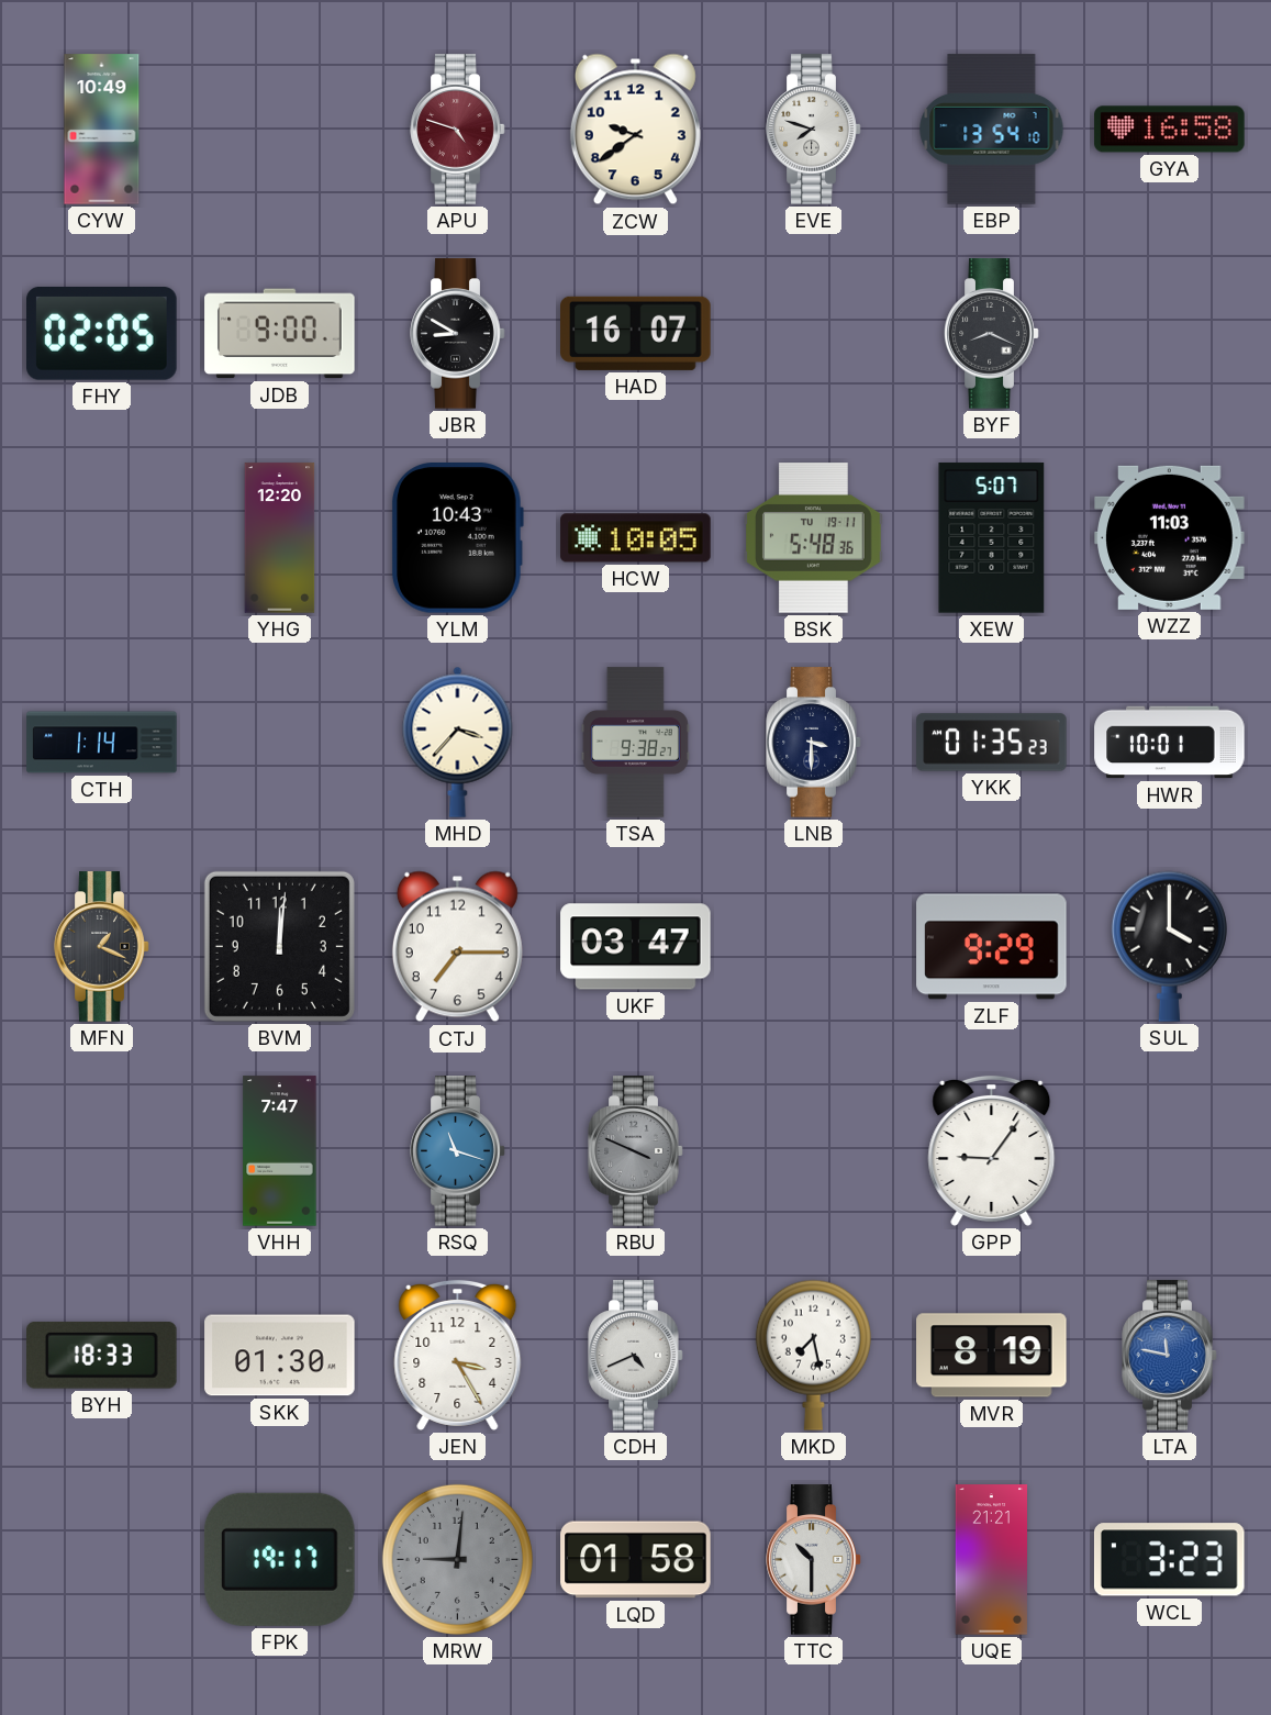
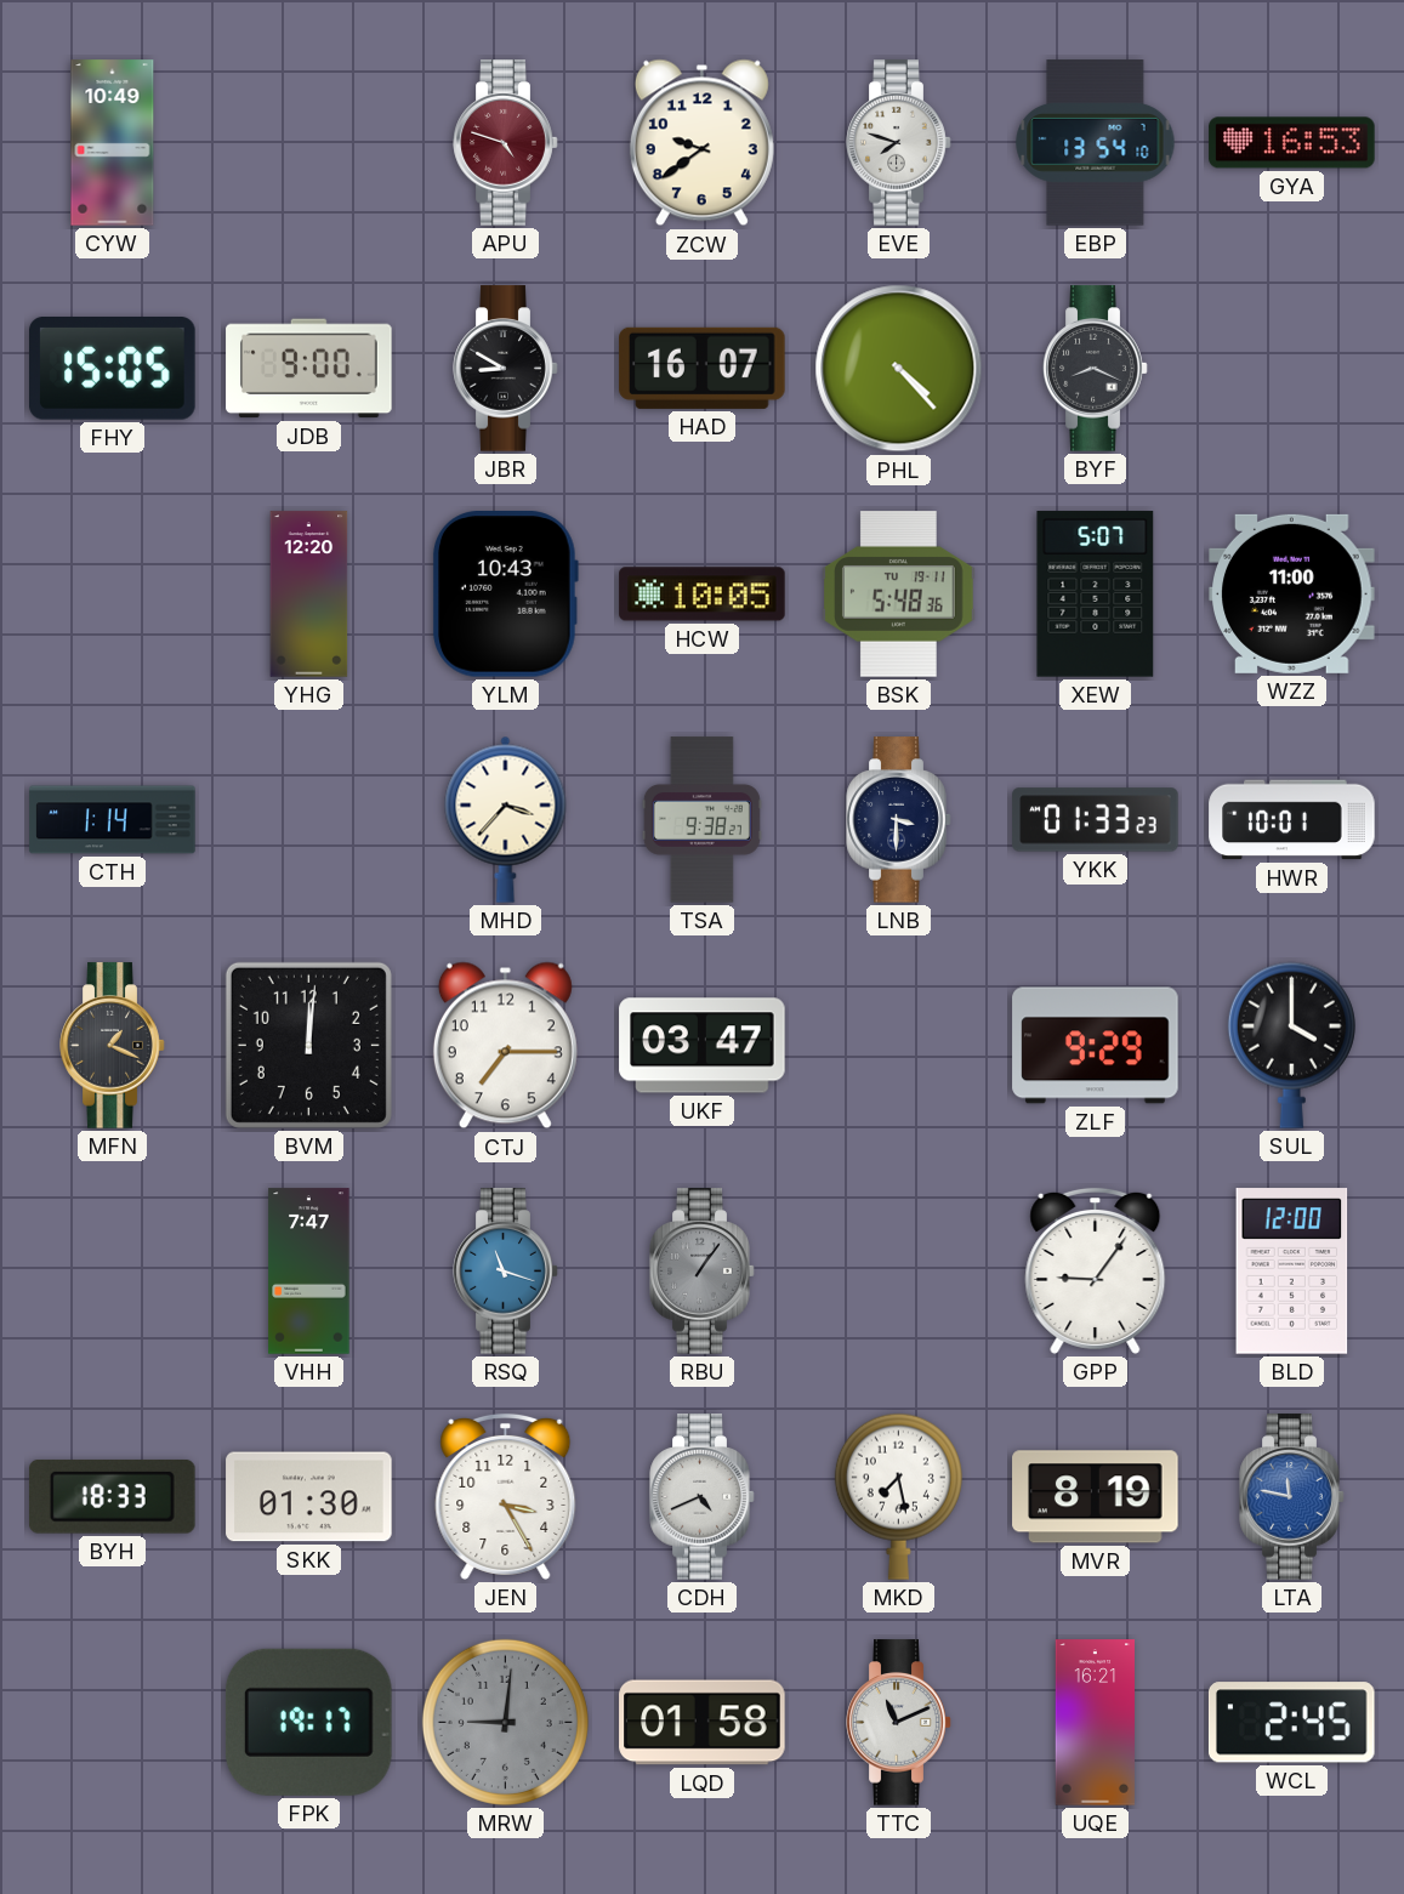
GYA: 16:58 -> 16:53
FHY: 02:05 -> 15:05
PHL: none -> 4:23
WZZ: 11:03 -> 11:00
YKK: 01:35 -> 01:33
RBU: 3:49 -> 1:06
BLD: none -> 12:00
TTC: 10:30 -> 11:11
UQE: 21:21 -> 16:21
WCL: 3:23 -> 2:45
